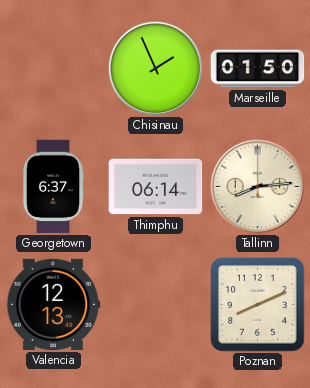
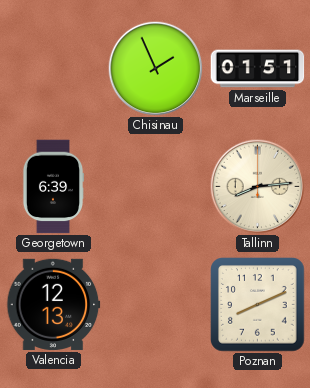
Marseille: 01:50 -> 01:51
Georgetown: 6:37 -> 6:39
Thimphu: 06:14 -> none
